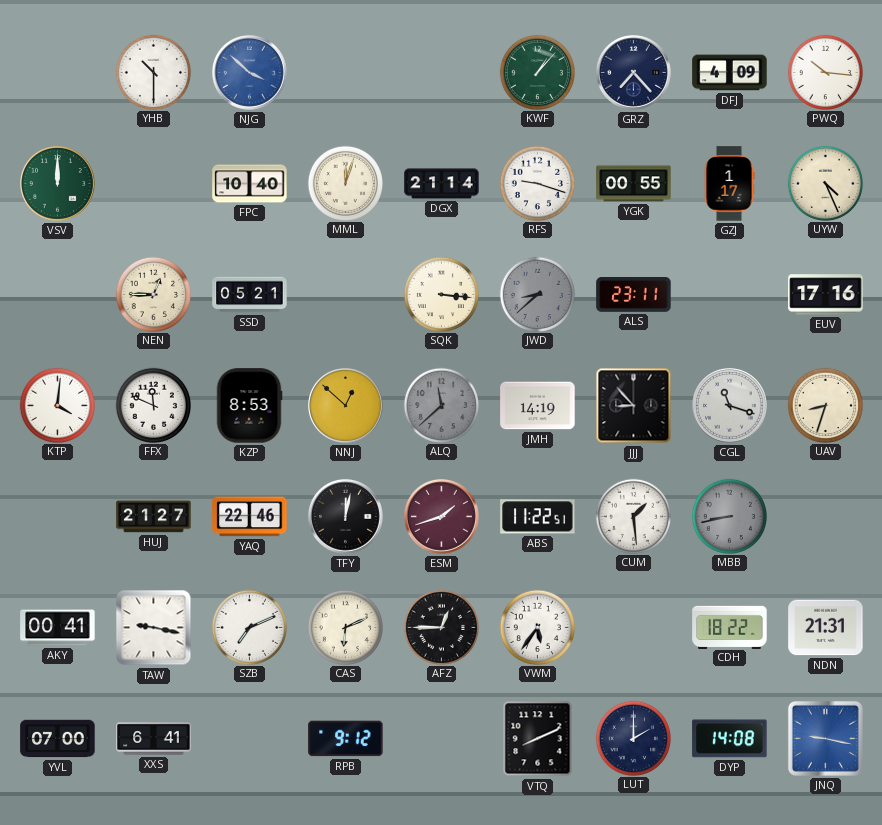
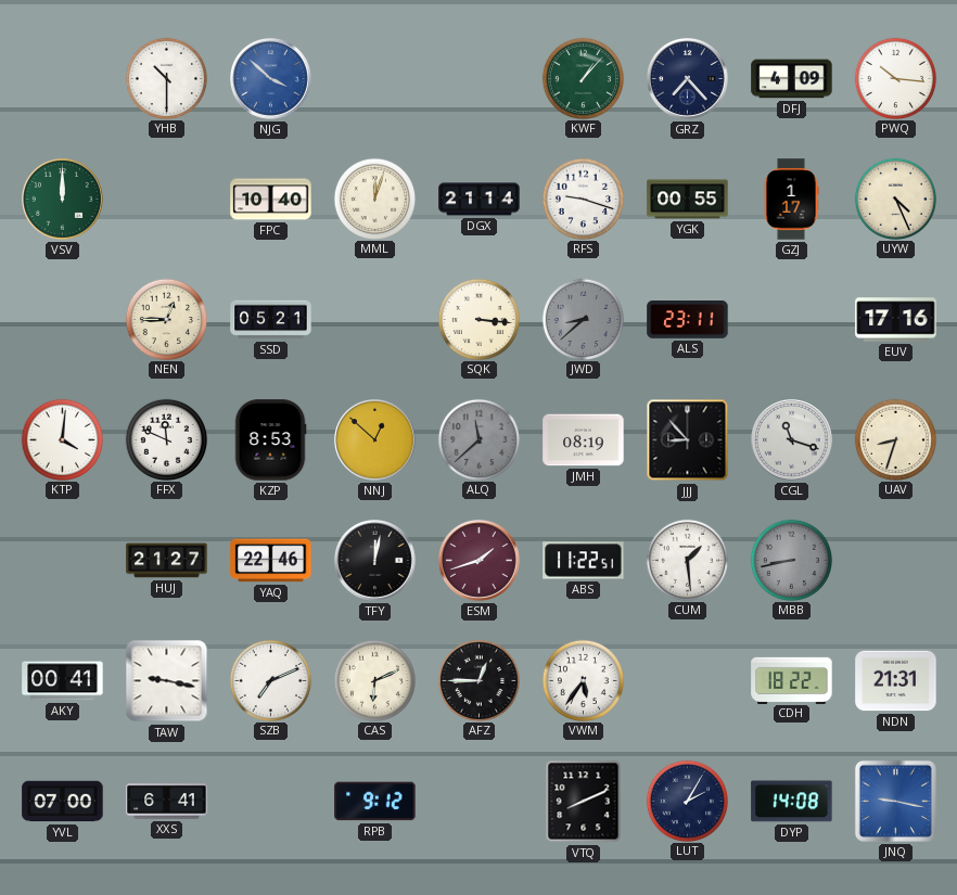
JMH: 14:19 -> 08:19
LUT: 2:00 -> 2:05
